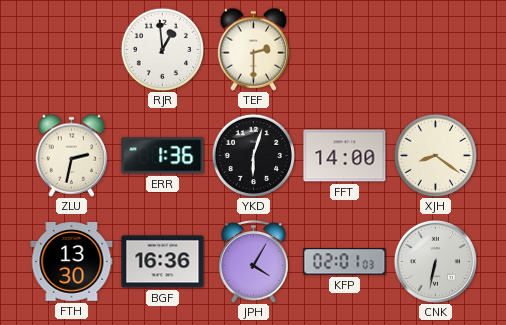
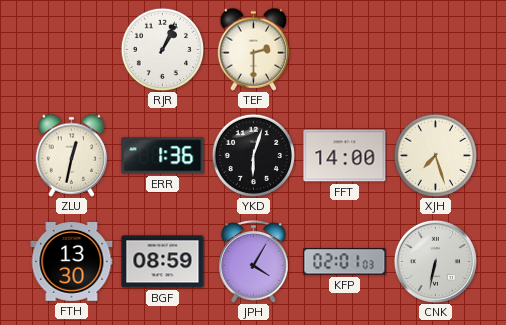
RJR: 12:59 -> 1:04
ZLU: 2:32 -> 12:32
XJH: 8:21 -> 7:27
BGF: 16:36 -> 08:59
